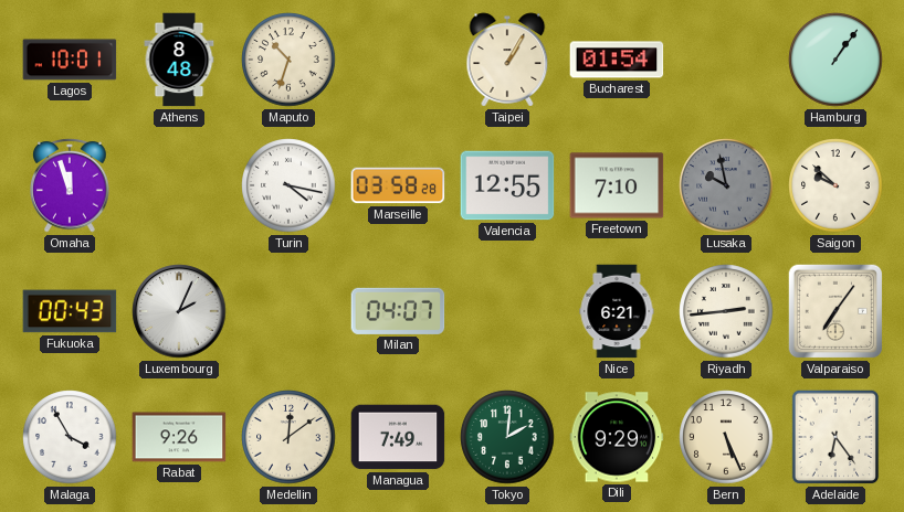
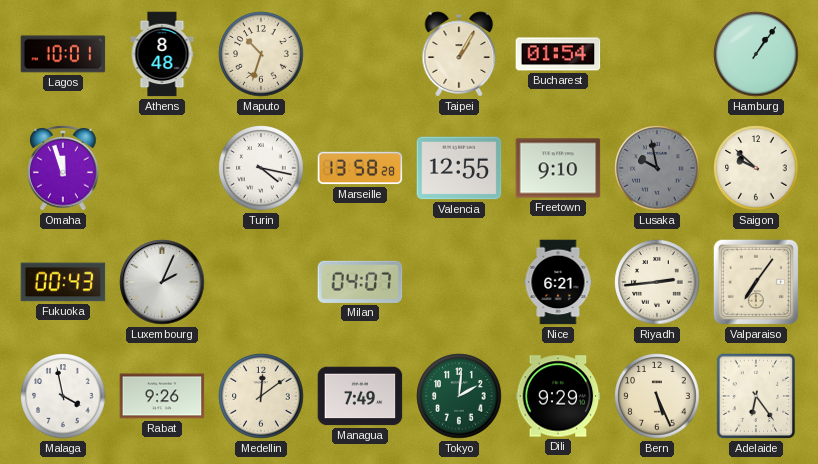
Marseille: 03:58 -> 13:58
Freetown: 7:10 -> 9:10
Malaga: 3:55 -> 3:58
